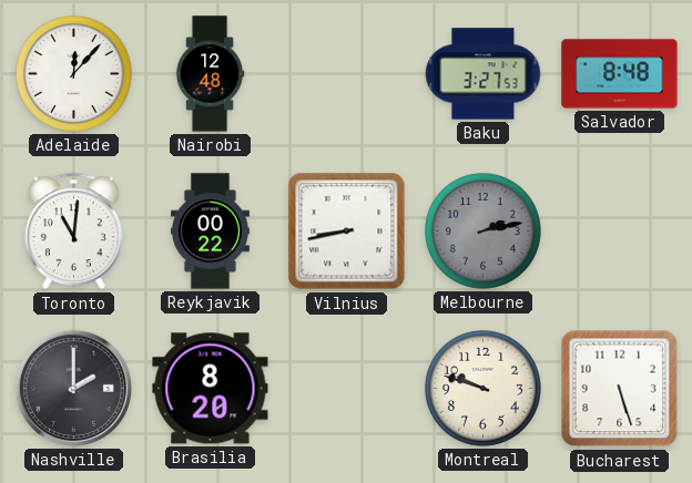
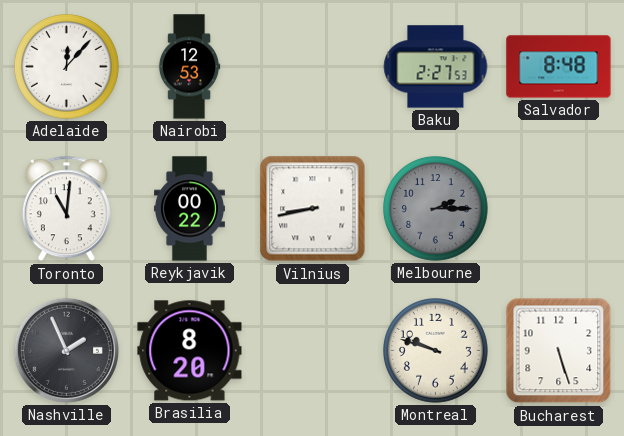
Nairobi: 12:48 -> 12:53
Baku: 3:27 -> 2:27
Melbourne: 2:13 -> 2:15
Nashville: 2:00 -> 1:56
